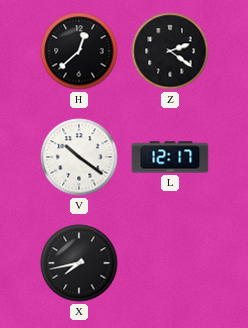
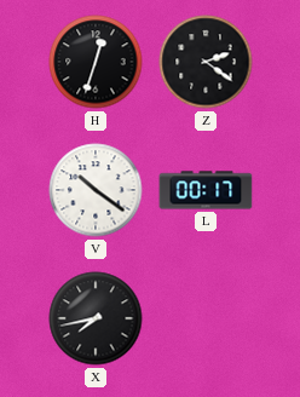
H: 12:38 -> 12:33
L: 12:17 -> 00:17
